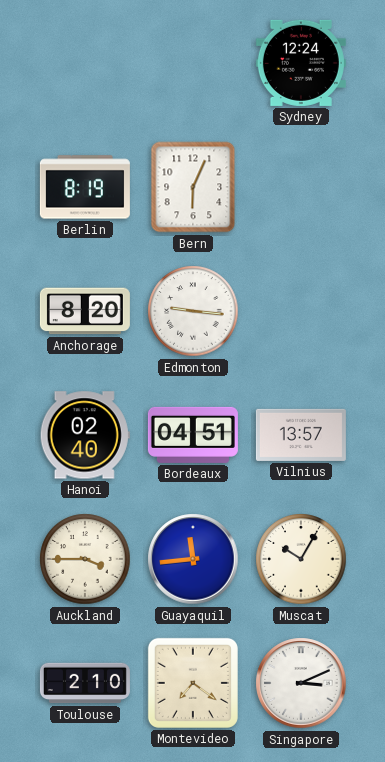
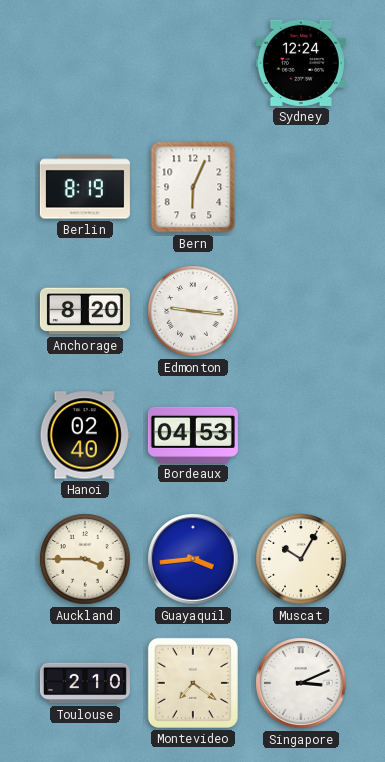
Bordeaux: 04:51 -> 04:53
Vilnius: 13:57 -> none
Guayaquil: 11:44 -> 3:44
